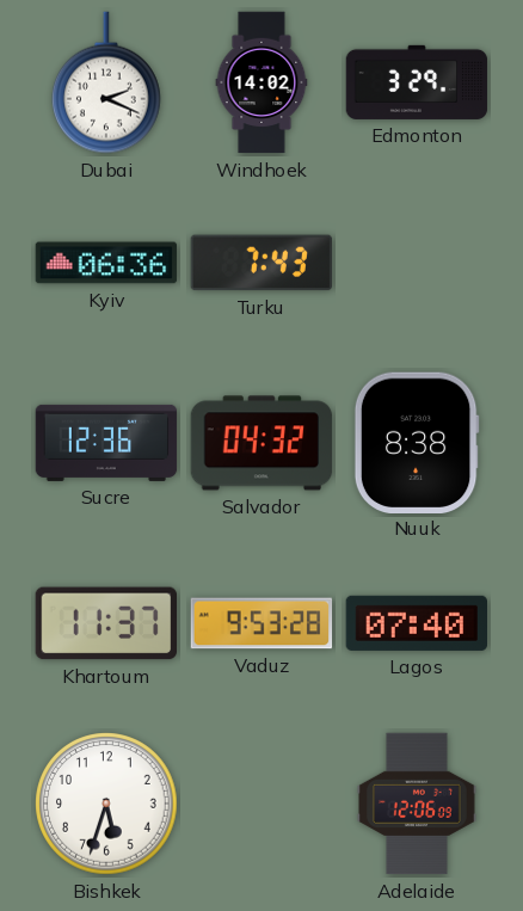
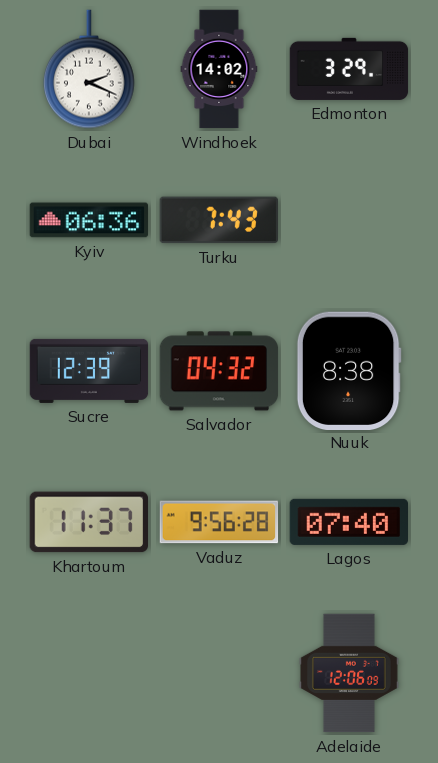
Sucre: 12:36 -> 12:39
Vaduz: 9:53 -> 9:56
Bishkek: 5:33 -> none
